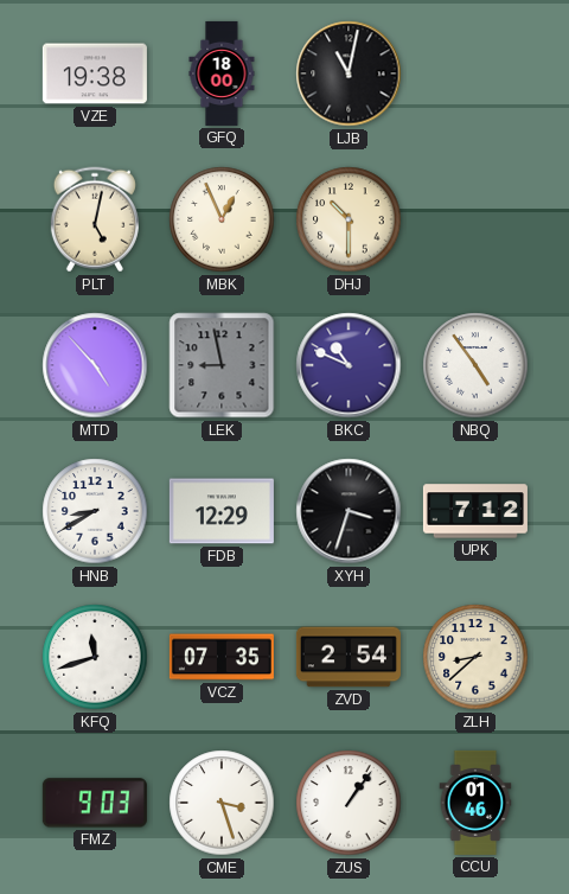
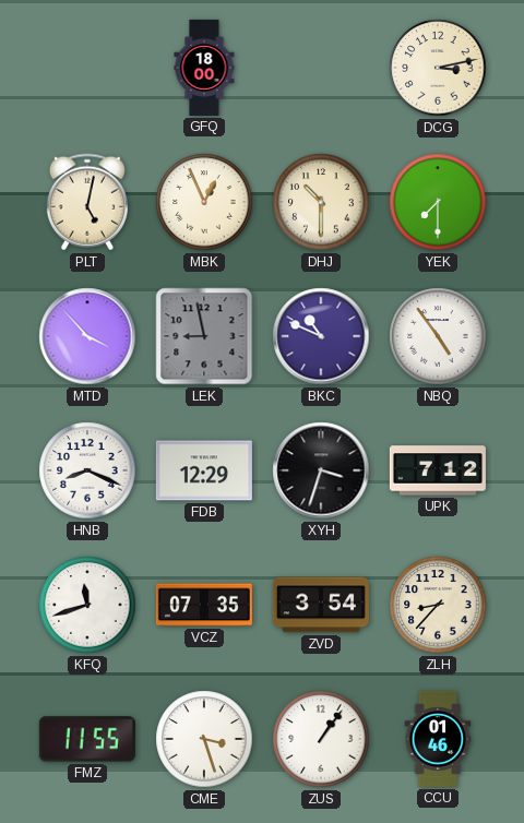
VZE: 19:38 -> none
LJB: 11:02 -> none
DCG: none -> 3:13
YEK: none -> 7:30
MTD: 4:53 -> 3:53
HNB: 8:40 -> 8:19
ZVD: 2:54 -> 3:54
ZLH: 8:38 -> 8:37
FMZ: 9:03 -> 11:55
